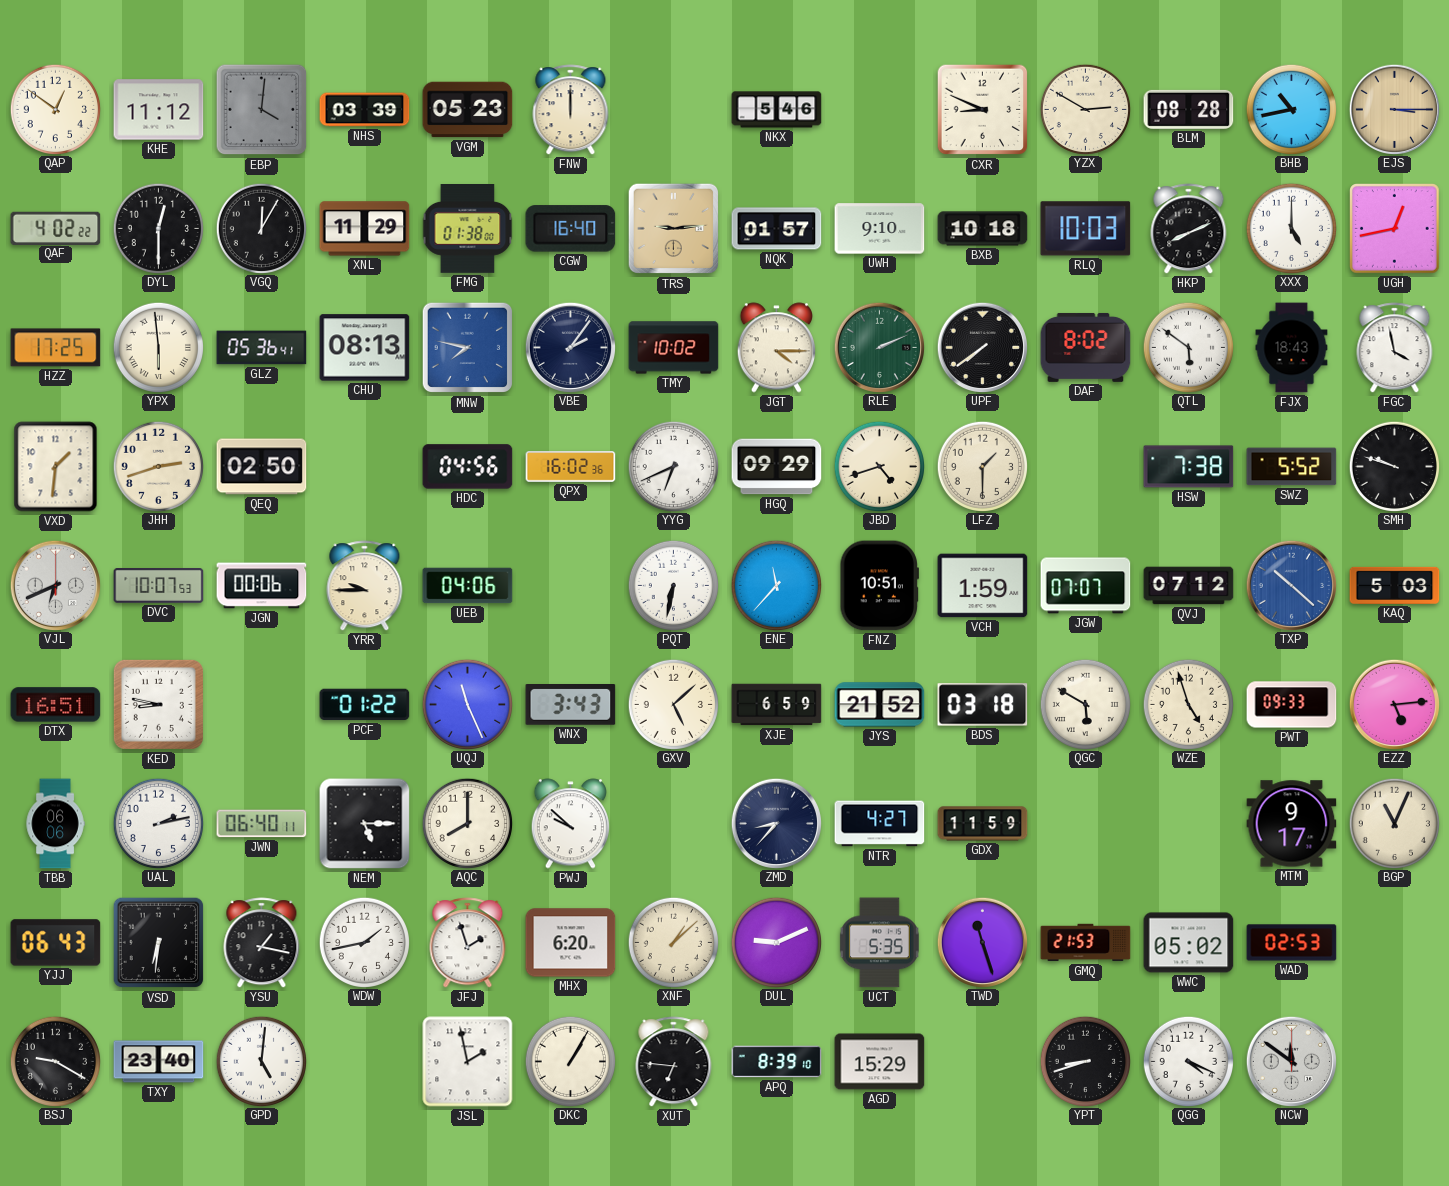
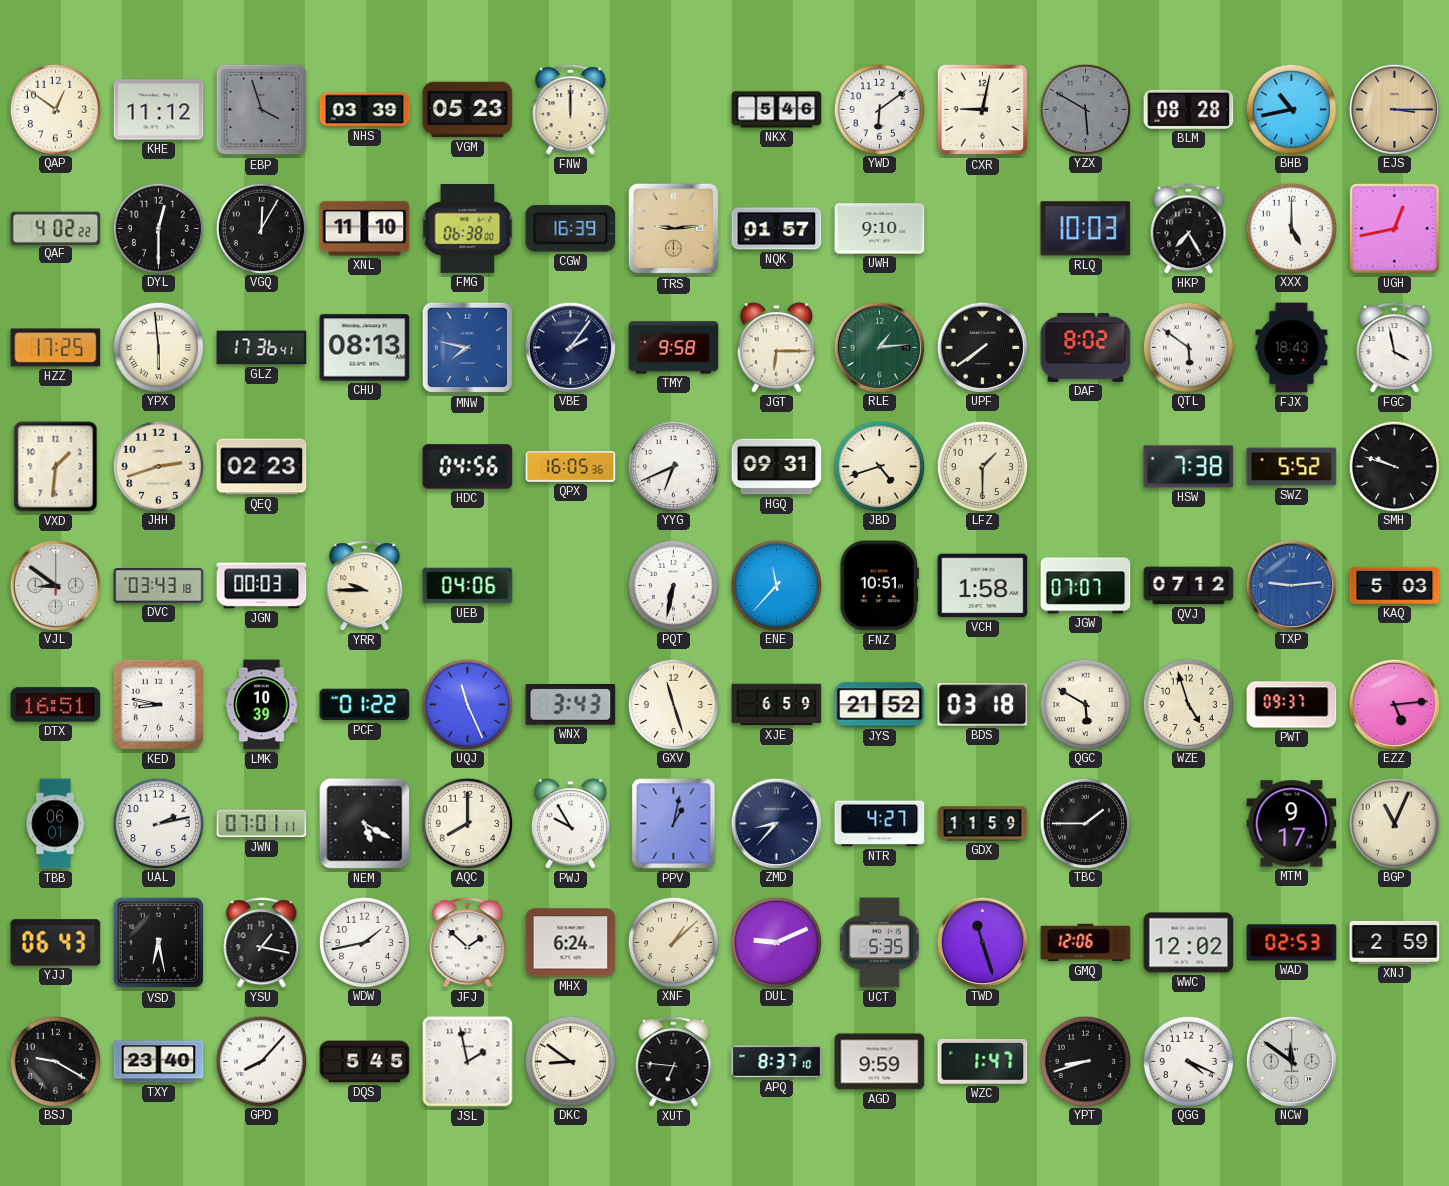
EBP: 4:01 -> 3:57
YWD: none -> 6:09
CXR: 8:49 -> 9:02
YZX: 2:50 -> 5:50
YZX dial: cream -> grey
XNL: 11:29 -> 11:10
FMG: 01:38 -> 06:38
CGW: 16:40 -> 16:39
BXB: 10:18 -> none
HKP: 8:11 -> 7:25
GLZ: 05:36 -> 17:36
TMY: 10:02 -> 9:58
JGT: 4:15 -> 6:15
RLE: 2:11 -> 1:14
QEQ: 02:50 -> 02:23
QPX: 16:02 -> 16:05
HGQ: 09:29 -> 09:31
VJL: 6:41 -> 8:51
DVC: 10:07 -> 03:43
JGN: 00:06 -> 00:03
VCH: 1:59 -> 1:58
TXP: 10:22 -> 9:14
LMK: none -> 10:39
GXV: 5:08 -> 11:27
PWT: 09:33 -> 09:37
TBB: 06:06 -> 06:01
JWN: 06:40 -> 07:01
NEM: 5:15 -> 5:20
PWJ: 9:52 -> 9:55
PPV: none -> 1:02
TBC: none -> 1:45
VSD: 6:31 -> 6:28
JFJ: 1:57 -> 1:52
MHX: 6:20 -> 6:24
GMQ: 21:53 -> 12:06
WWC: 05:02 -> 12:02
XNJ: none -> 2:59
GPD: 5:01 -> 8:07
DQS: none -> 5:45
DKC: 1:05 -> 8:51
APQ: 8:39 -> 8:37
AGD: 15:29 -> 9:59
WZC: none -> 1:47
